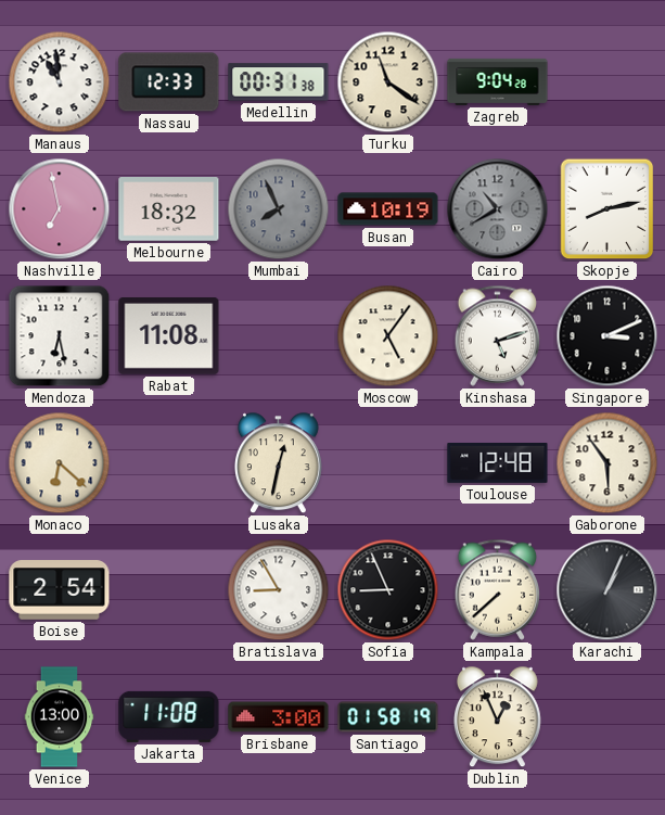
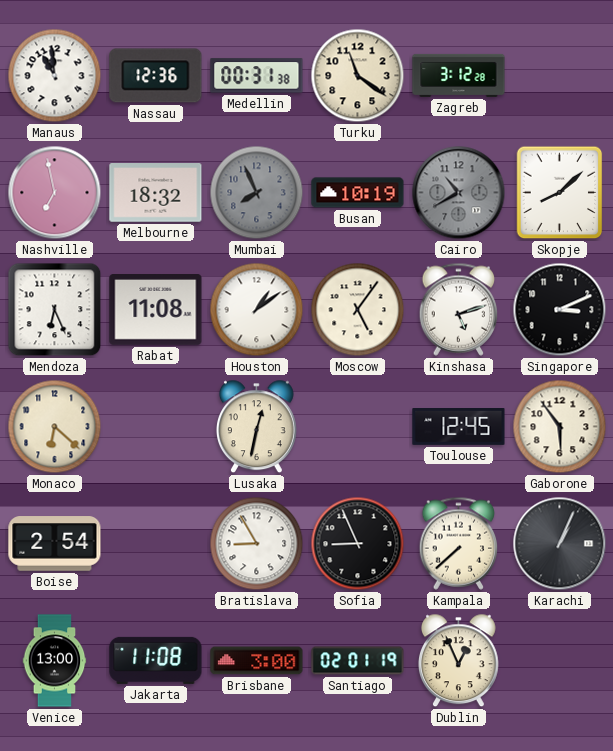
Nassau: 12:33 -> 12:36
Zagreb: 9:04 -> 3:12
Skopje: 8:13 -> 8:08
Mendoza: 6:28 -> 6:26
Houston: none -> 1:09
Toulouse: 12:48 -> 12:45
Santiago: 01:58 -> 02:01
